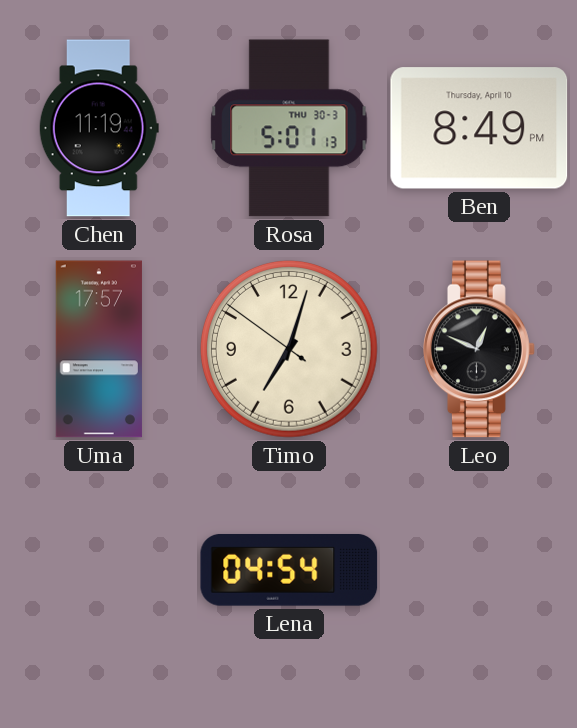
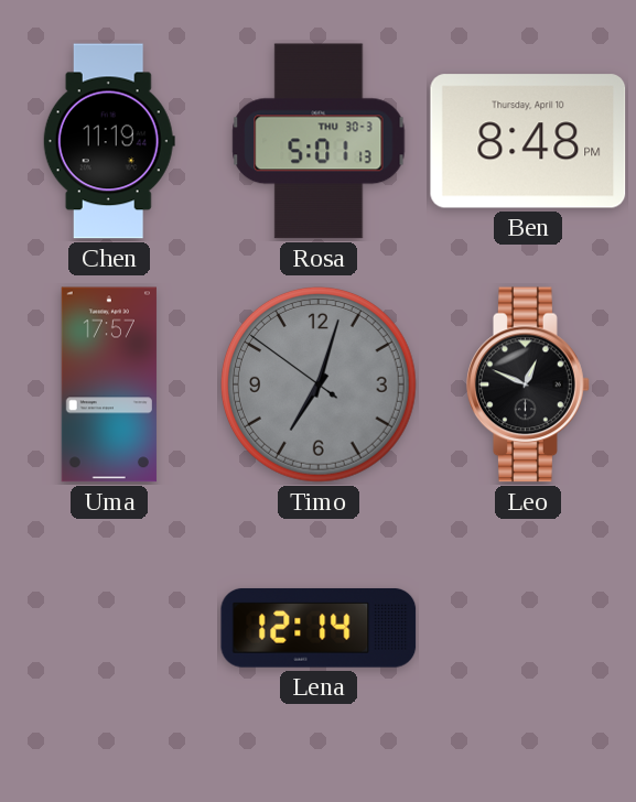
Ben: 8:49 -> 8:48
Timo dial: cream -> grey
Lena: 04:54 -> 12:14
